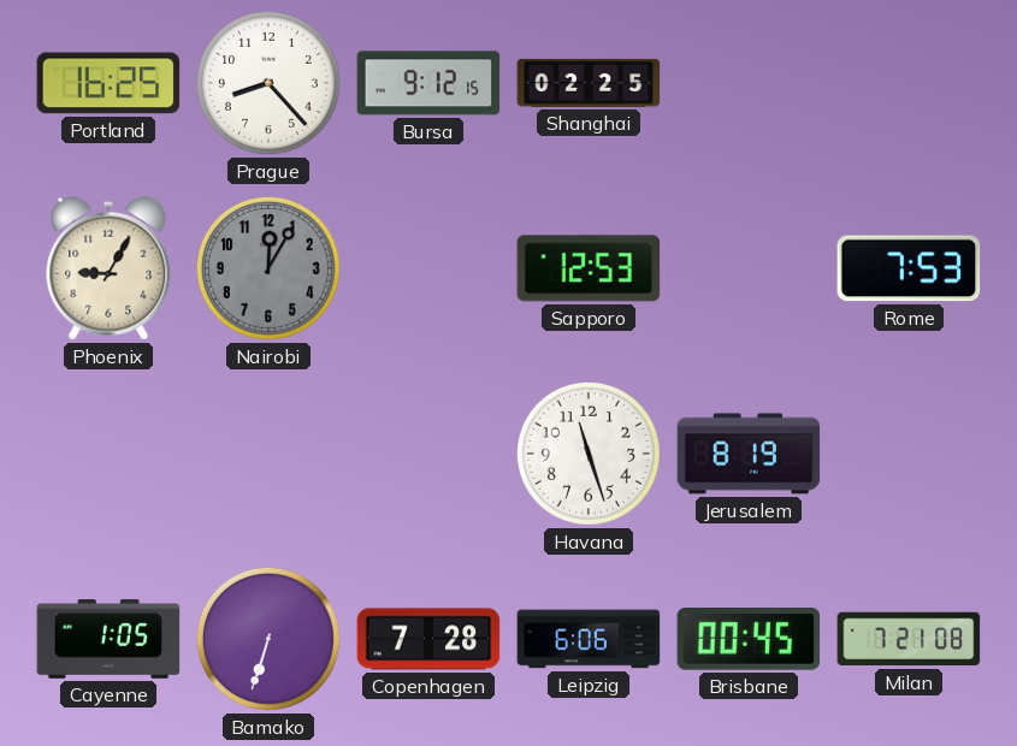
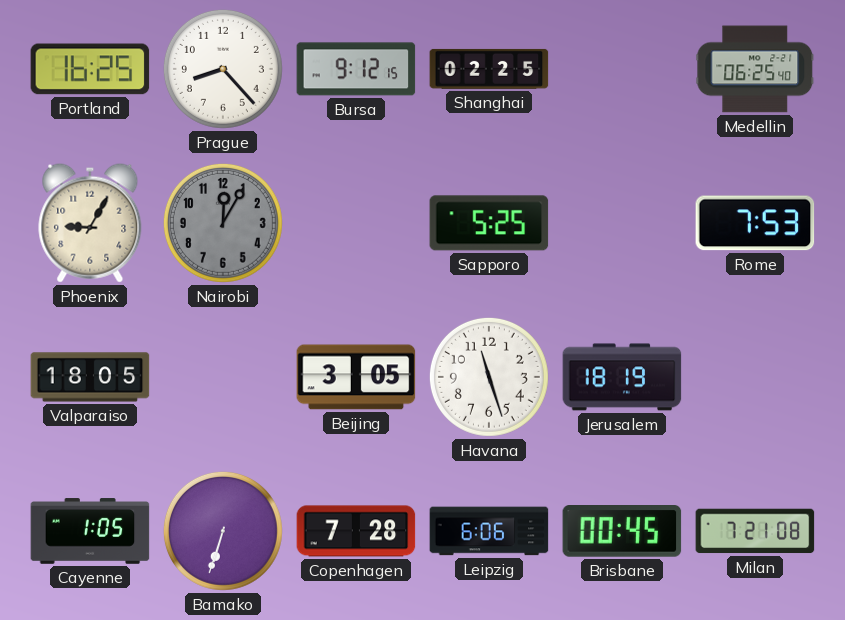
Medellin: none -> 06:25
Sapporo: 12:53 -> 5:25
Valparaiso: none -> 18:05
Beijing: none -> 3:05
Jerusalem: 8:19 -> 18:19
